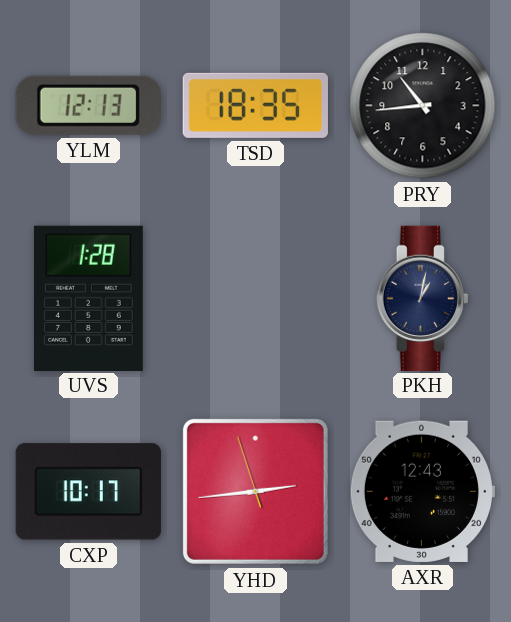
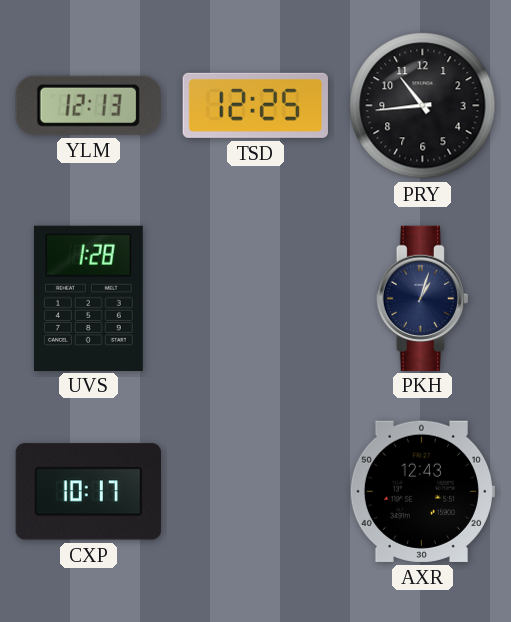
TSD: 18:35 -> 12:25
PKH: 1:02 -> 1:03
YHD: 2:43 -> none
